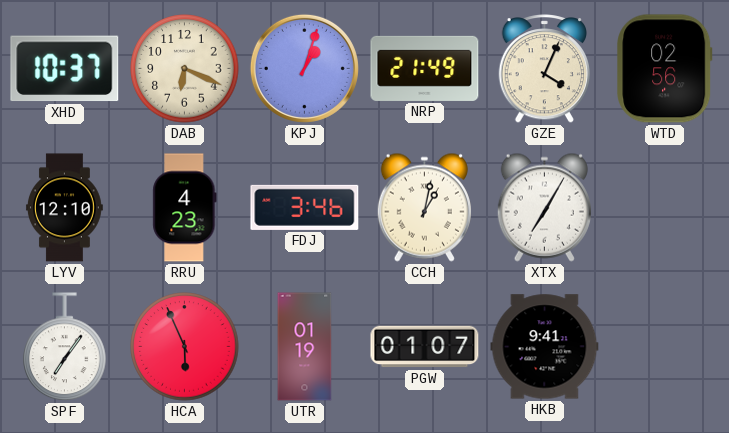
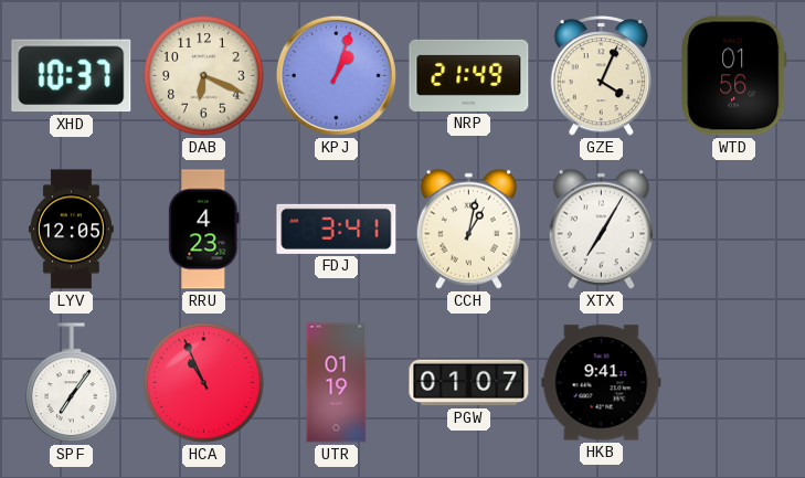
WTD: 02:56 -> 01:56
LYV: 12:10 -> 12:05
FDJ: 3:46 -> 3:41
HCA: 5:56 -> 10:56
